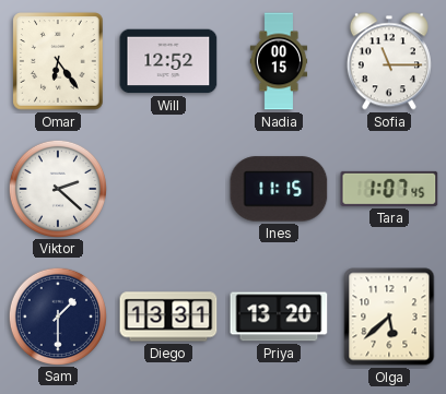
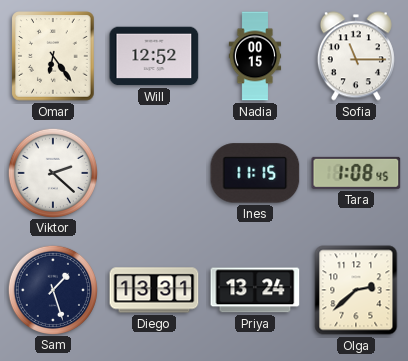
Tara: 1:07 -> 1:08
Sam: 1:30 -> 1:27
Priya: 13:20 -> 13:24
Olga: 5:38 -> 2:38
